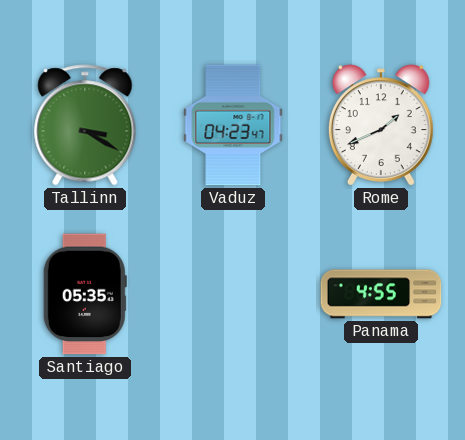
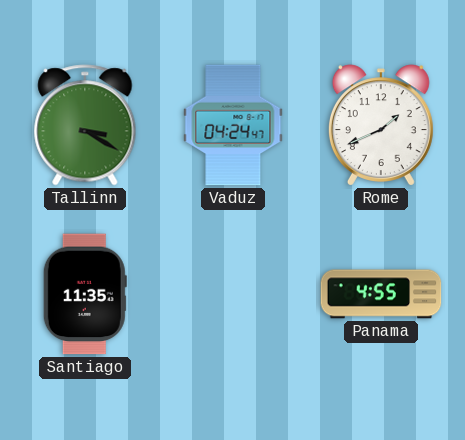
Vaduz: 04:23 -> 04:24
Santiago: 05:35 -> 11:35
